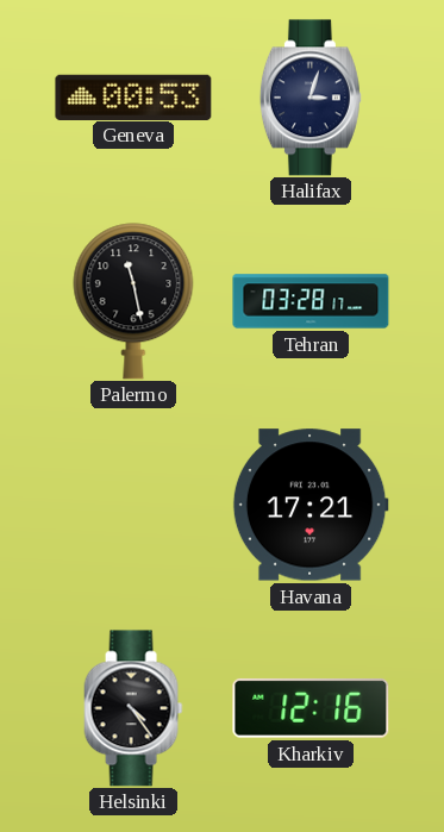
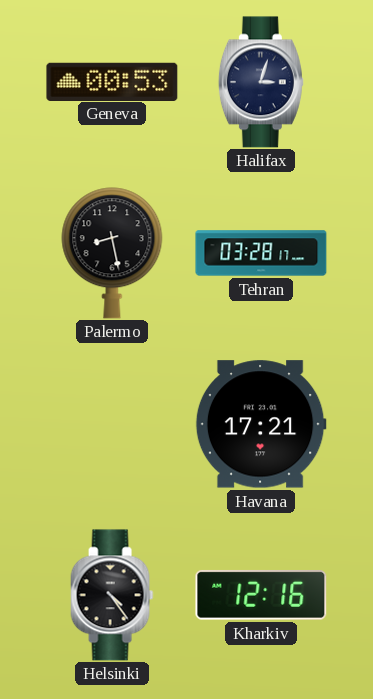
Palermo: 11:28 -> 8:28
